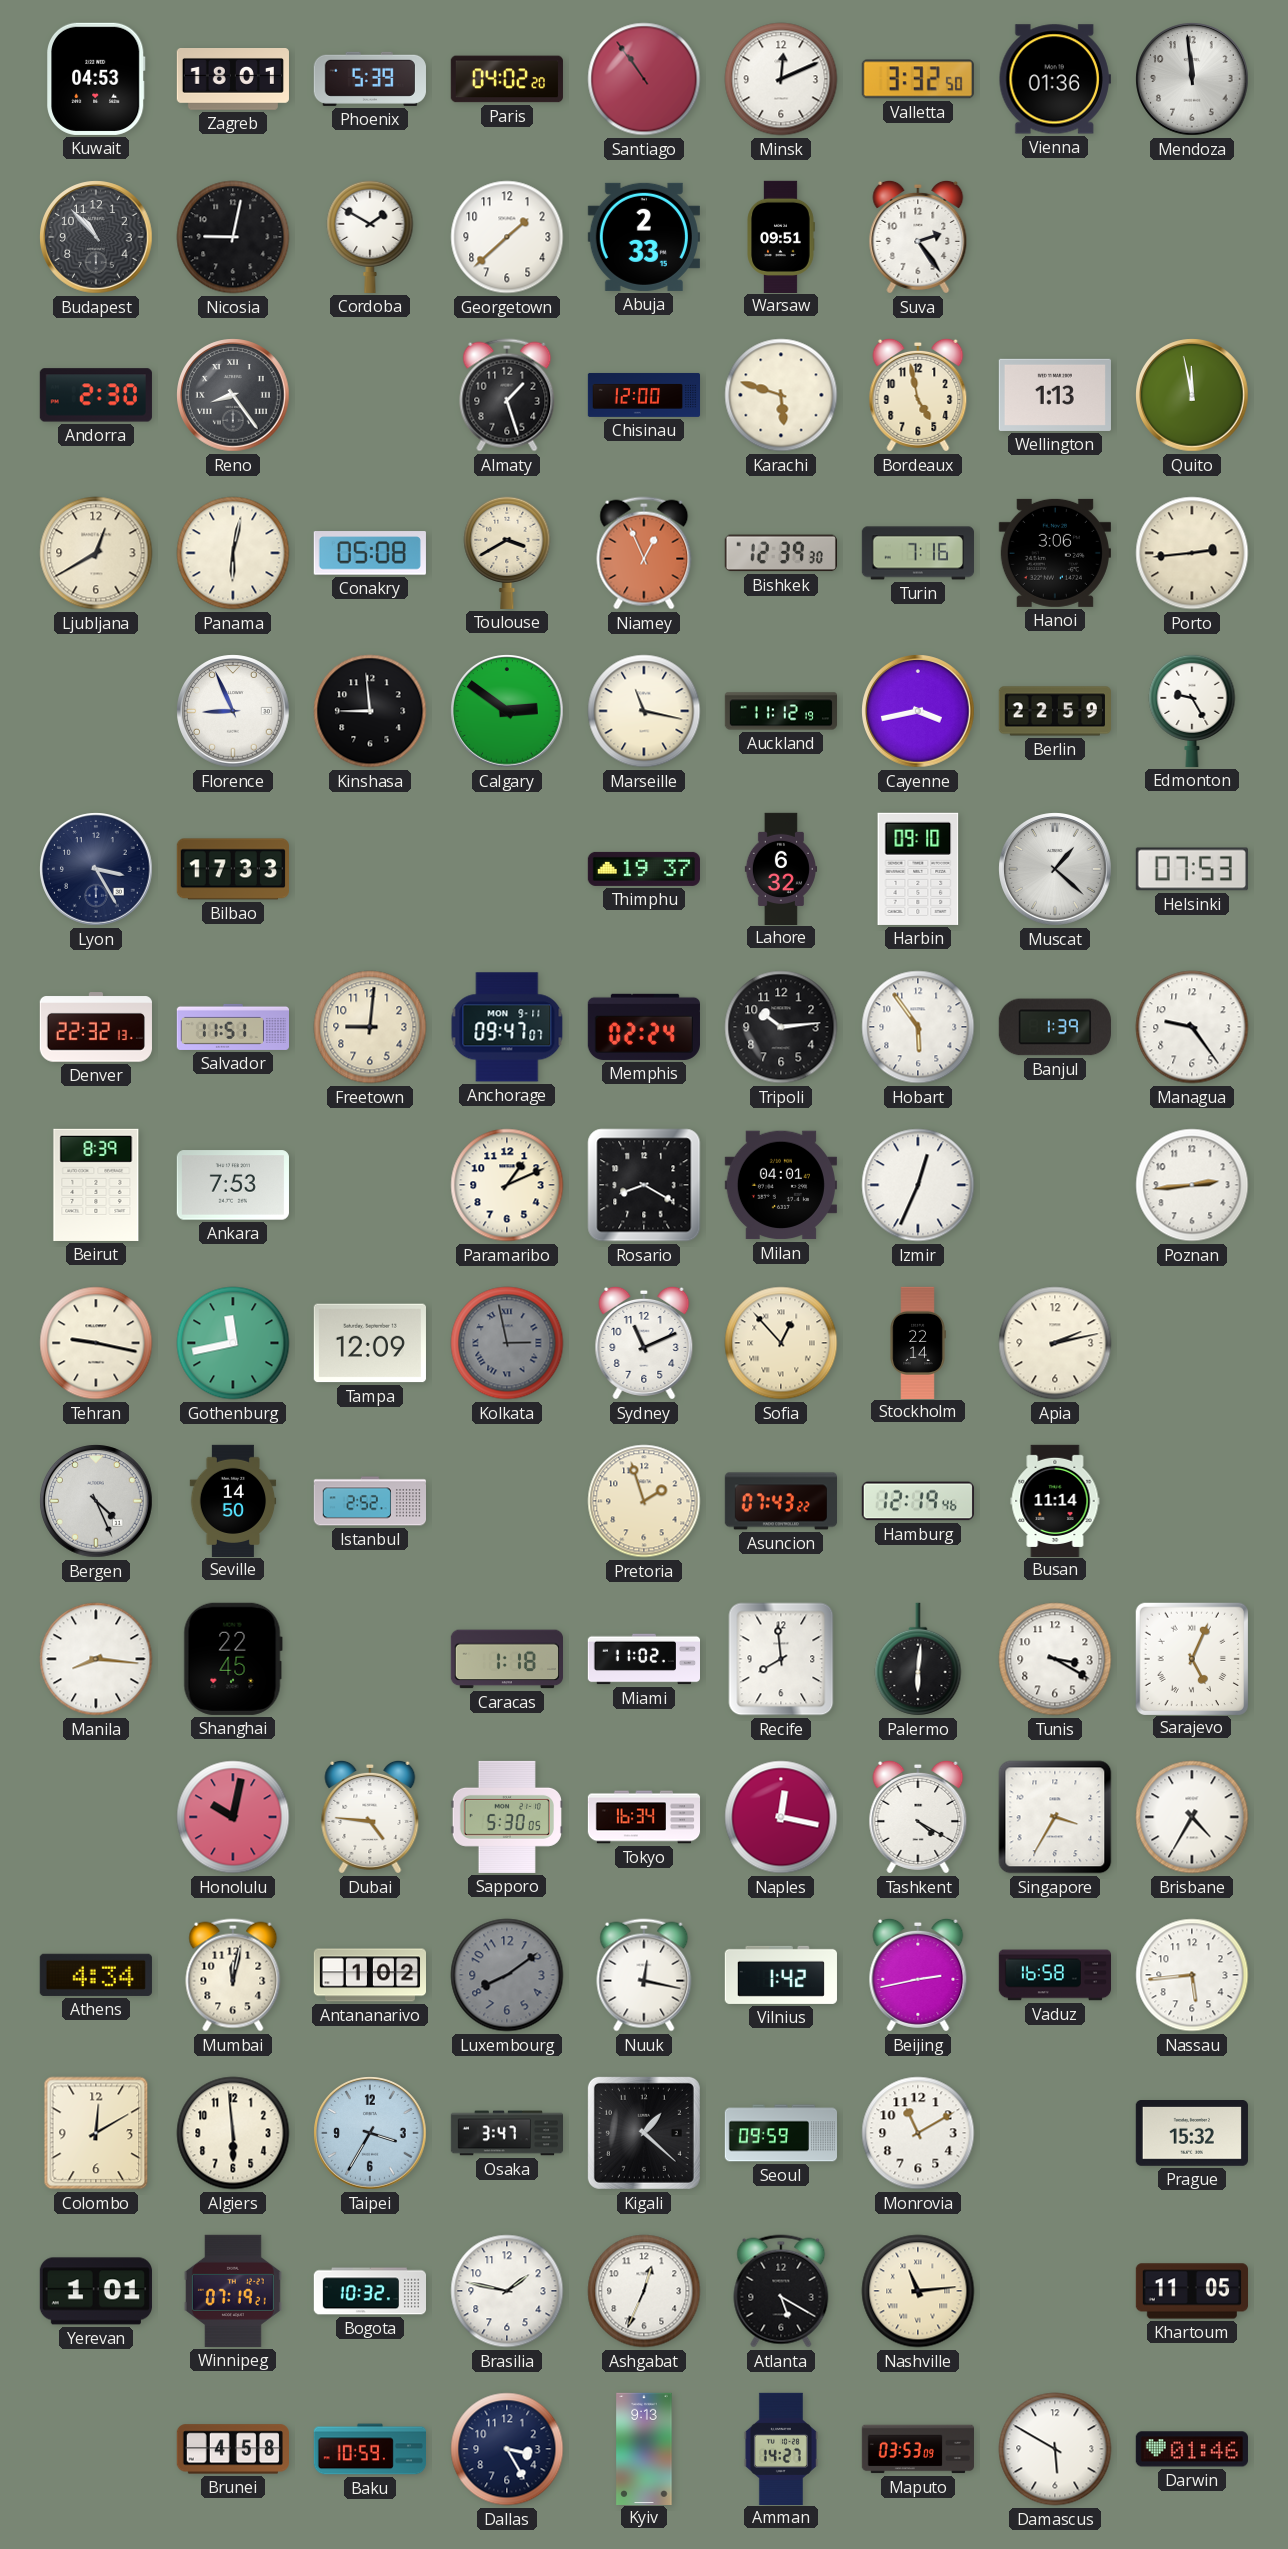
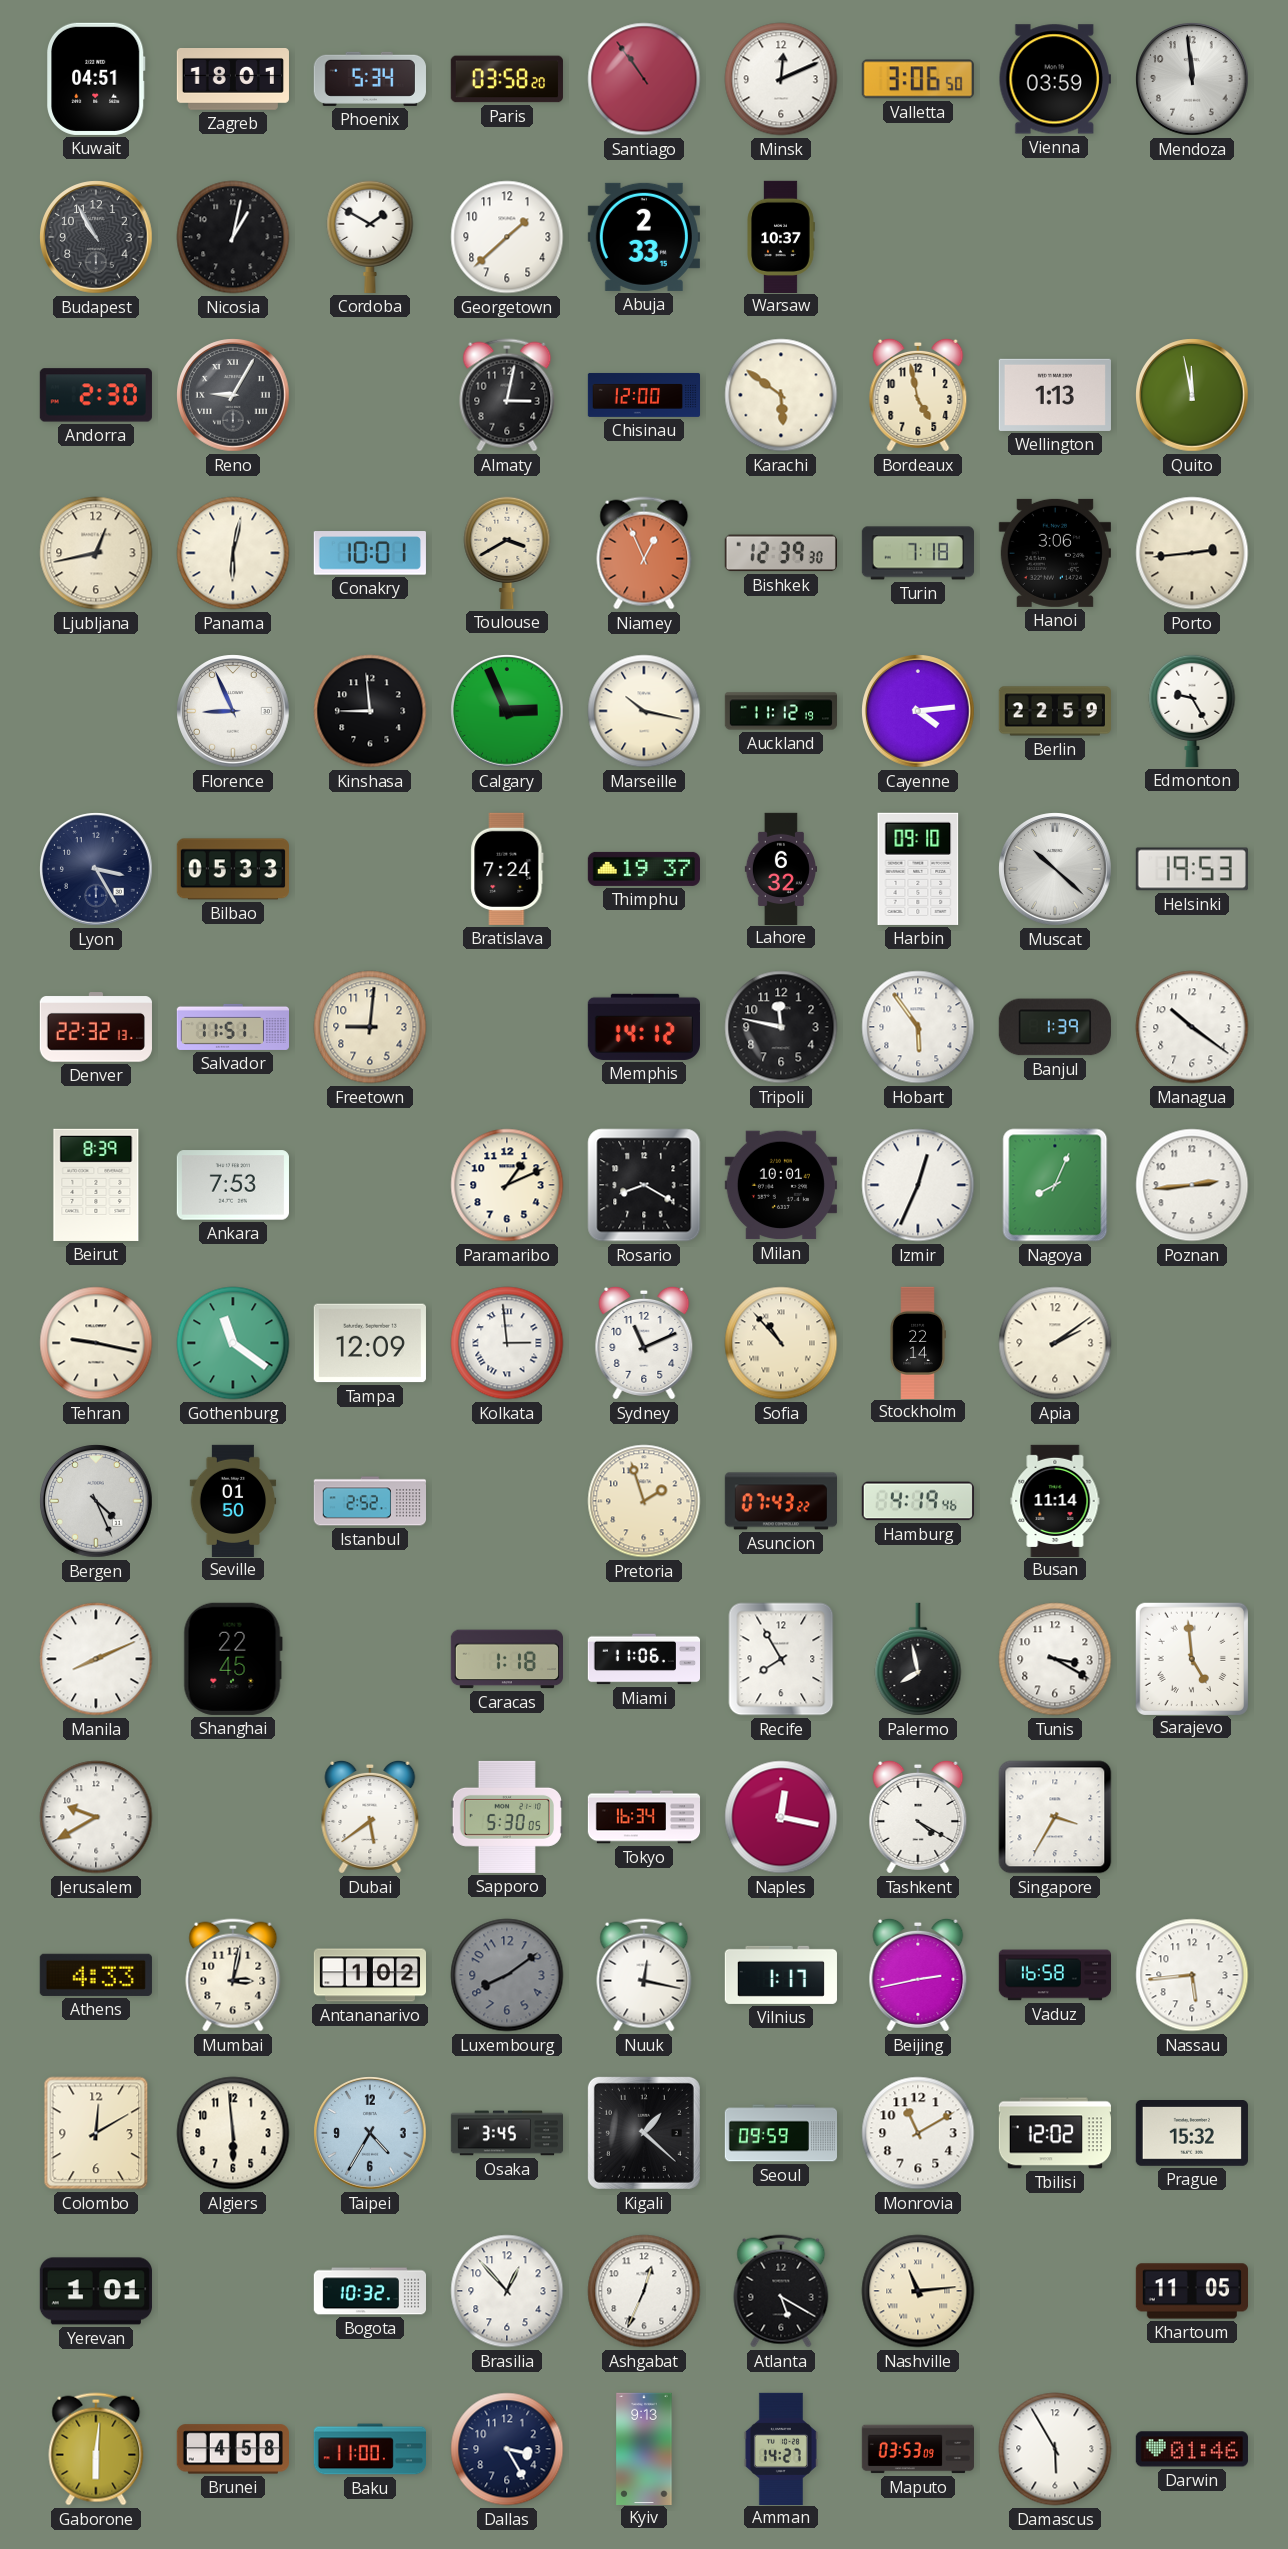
Kuwait: 04:53 -> 04:51
Phoenix: 5:39 -> 5:34
Paris: 04:02 -> 03:58
Valletta: 3:32 -> 3:06
Vienna: 01:36 -> 03:59
Budapest: 10:53 -> 10:55
Nicosia: 9:02 -> 1:02
Warsaw: 09:51 -> 10:37
Suva: 2:24 -> none
Reno: 8:24 -> 9:05
Almaty: 1:27 -> 3:02
Karachi: 5:48 -> 5:51
Ljubljana: 12:40 -> 12:43
Conakry: 05:08 -> 10:01
Turin: 7:16 -> 7:18
Calgary: 2:51 -> 2:56
Marseille: 11:17 -> 10:17
Cayenne: 3:43 -> 4:14
Bilbao: 17:33 -> 05:33
Bratislava: none -> 7:24
Muscat: 1:22 -> 10:22
Helsinki: 07:53 -> 19:53
Anchorage: 09:47 -> none
Memphis: 02:24 -> 14:12
Tripoli: 10:14 -> 11:47
Managua: 9:24 -> 10:21
Milan: 04:01 -> 10:01
Nagoya: none -> 8:04
Gothenburg: 11:43 -> 11:21
Kolkata: 2:58 -> 2:59
Kolkata dial: grey -> white
Sofia: 12:53 -> 10:53
Apia: 2:13 -> 2:09
Seville: 14:50 -> 01:50
Hamburg: 12:19 -> 4:19
Manila: 8:16 -> 8:11
Miami: 11:02 -> 11:06
Recife: 7:59 -> 7:55
Palermo: 6:01 -> 7:58
Sarajevo: 5:04 -> 4:59
Jerusalem: none -> 9:40
Honolulu: 10:02 -> none
Dubai: 4:46 -> 5:39
Brisbane: 4:35 -> none
Athens: 4:34 -> 4:33
Mumbai: 12:02 -> 3:02
Vilnius: 1:42 -> 1:17
Taipei: 3:35 -> 4:35
Osaka: 3:47 -> 3:45
Tbilisi: none -> 12:02
Winnipeg: 07:19 -> none
Brasilia: 1:47 -> 12:53
Gaborone: none -> 6:01
Baku: 10:59 -> 11:00
Damascus: 5:50 -> 5:55
